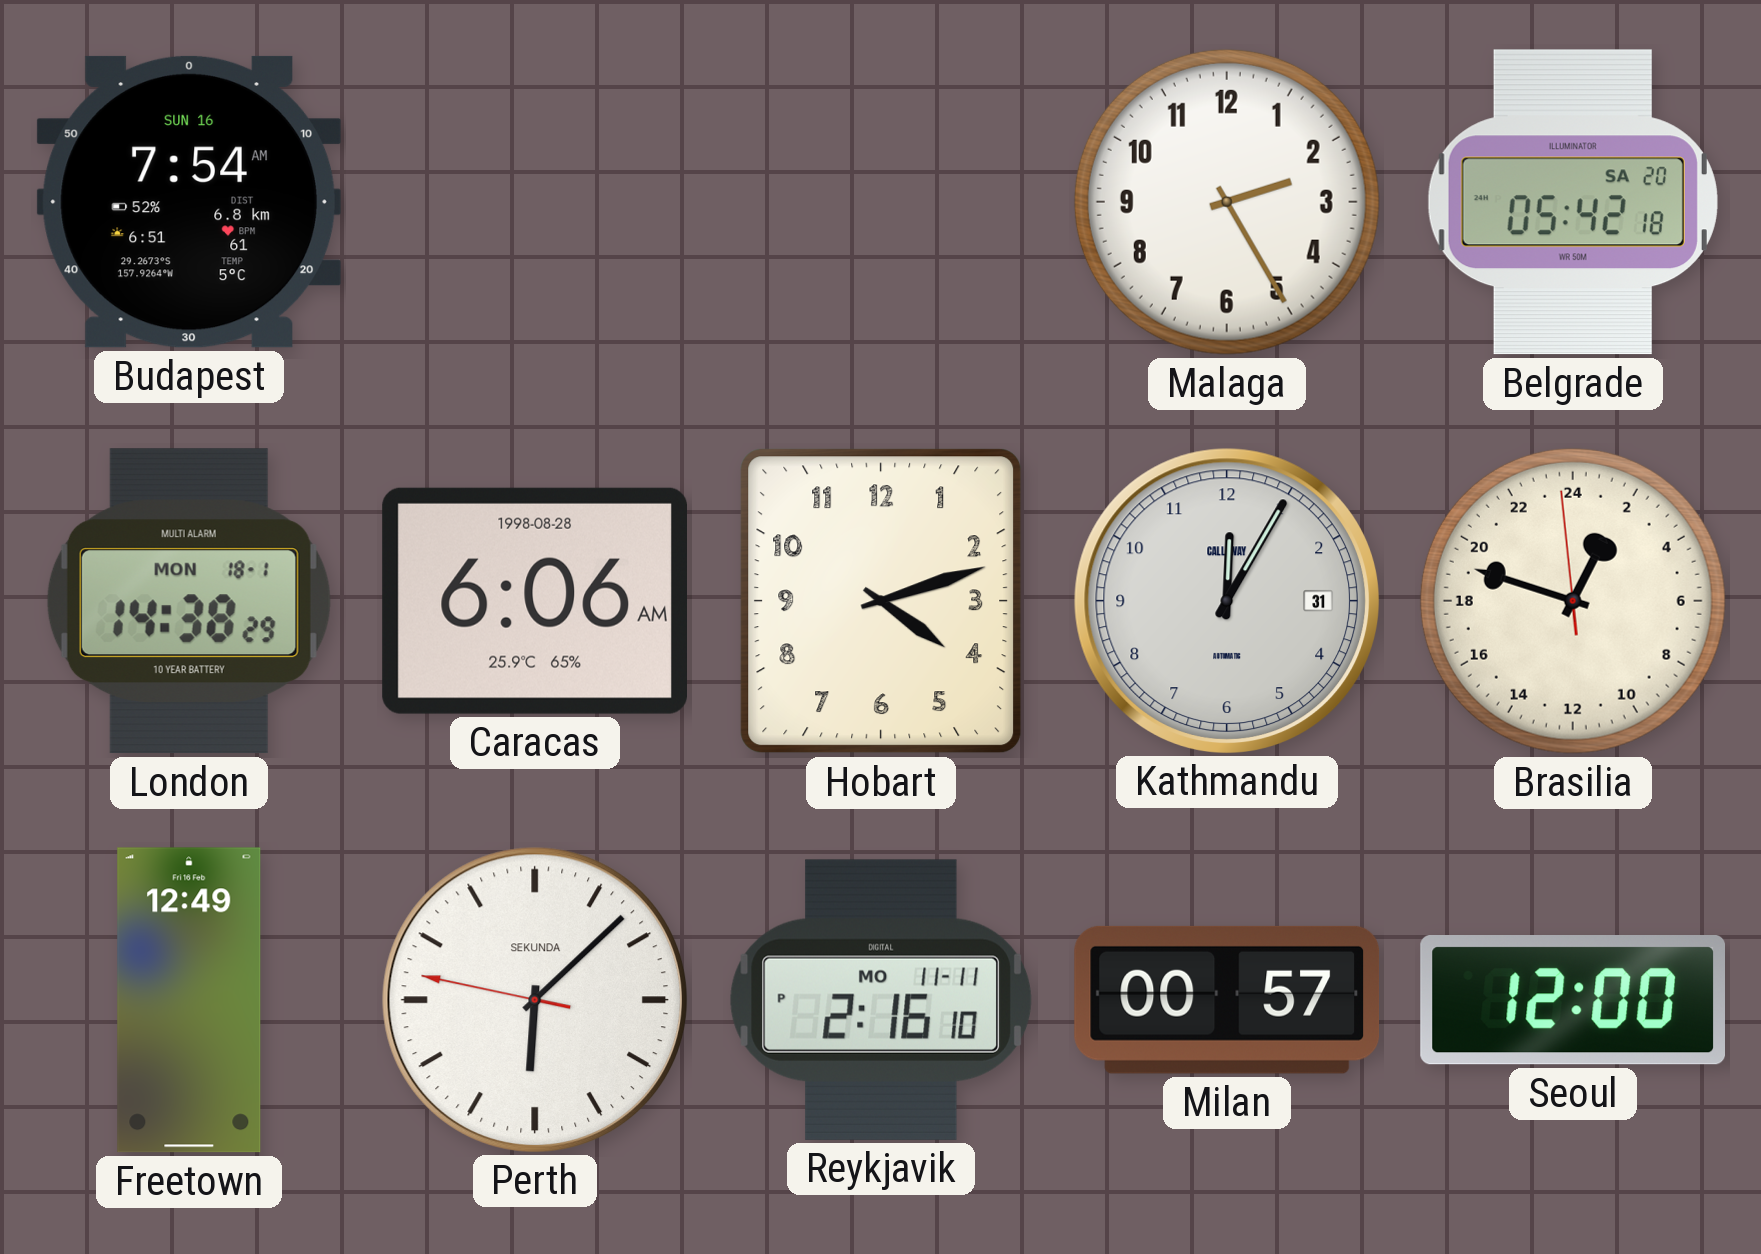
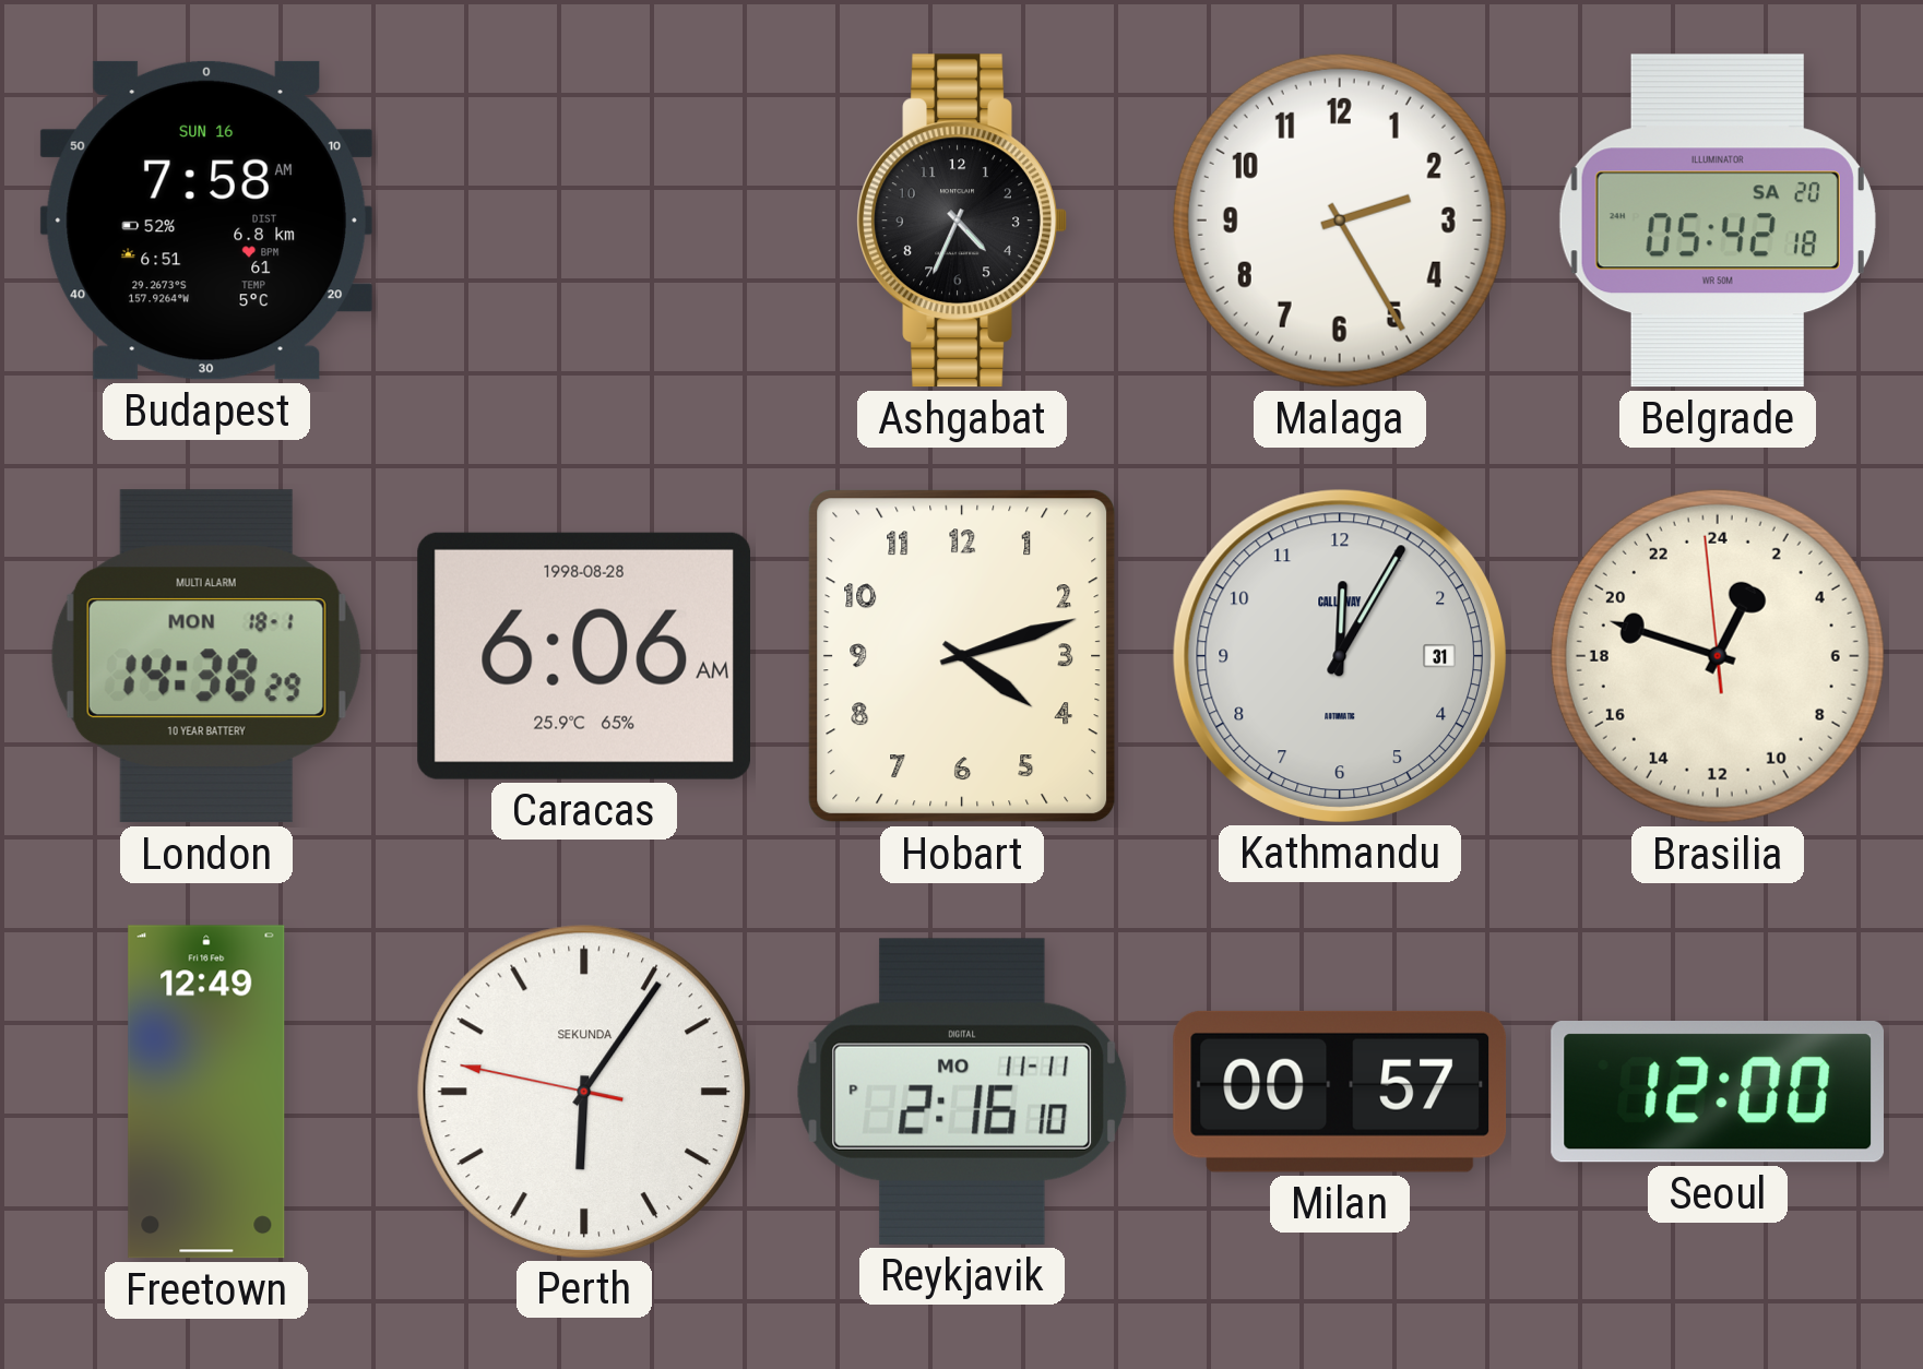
Budapest: 7:54 -> 7:58
Ashgabat: none -> 4:34
Perth: 6:07 -> 6:05
